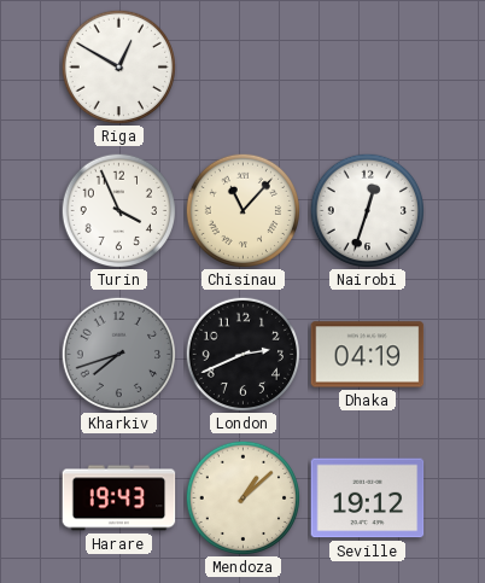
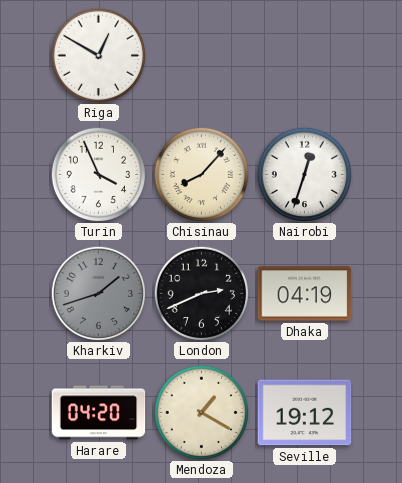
Chisinau: 11:07 -> 8:07
Kharkiv: 7:42 -> 1:42
Harare: 19:43 -> 04:20
Mendoza: 1:08 -> 1:20
